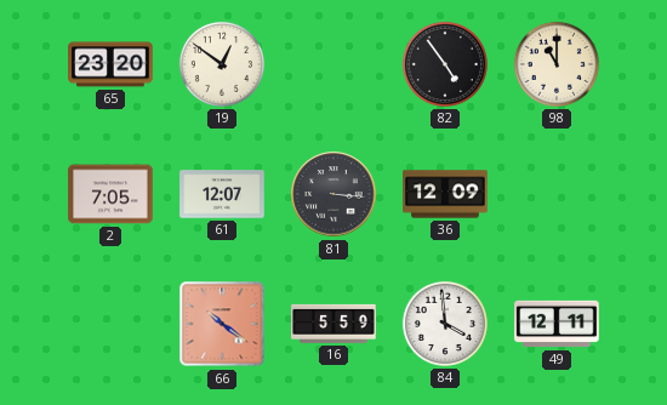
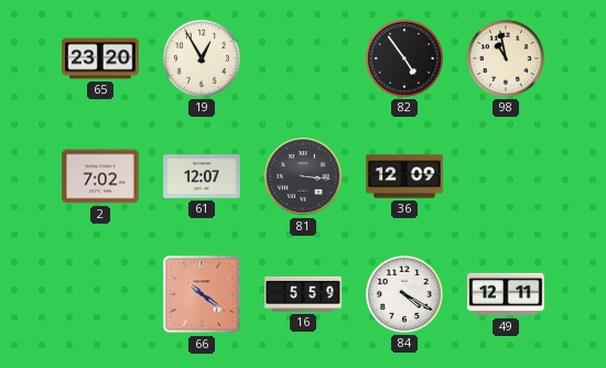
19: 12:51 -> 12:55
98: 11:00 -> 10:58
2: 7:05 -> 7:02
84: 3:59 -> 4:20
